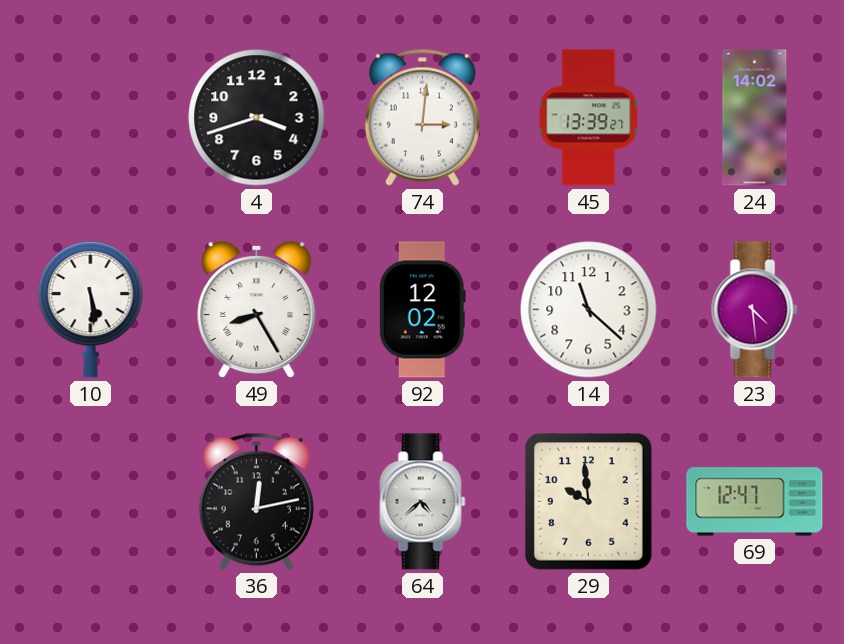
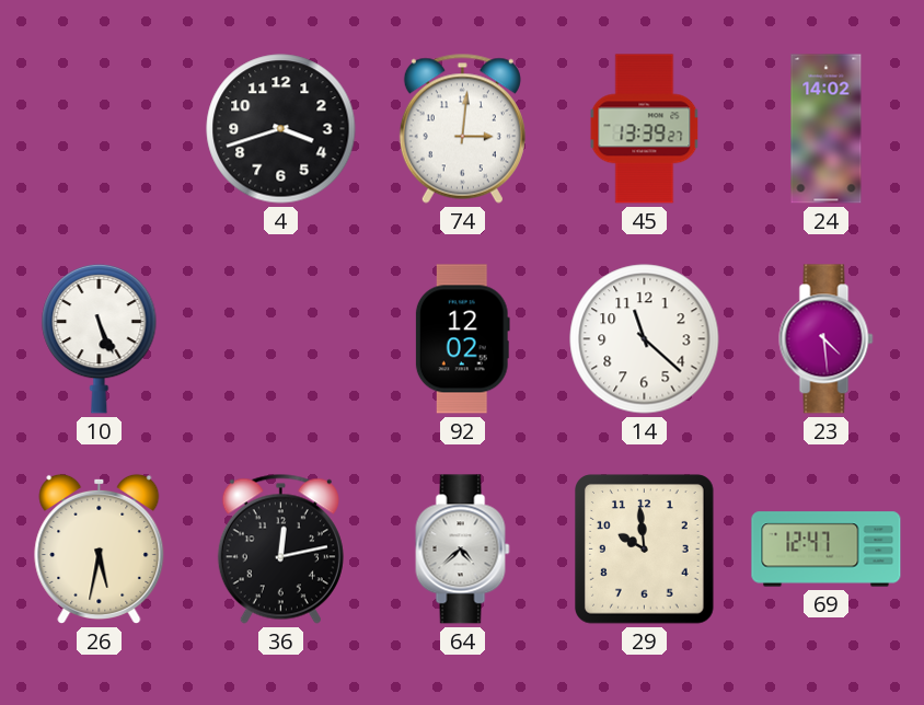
10: 5:29 -> 5:26
49: 8:25 -> none
26: none -> 5:32
